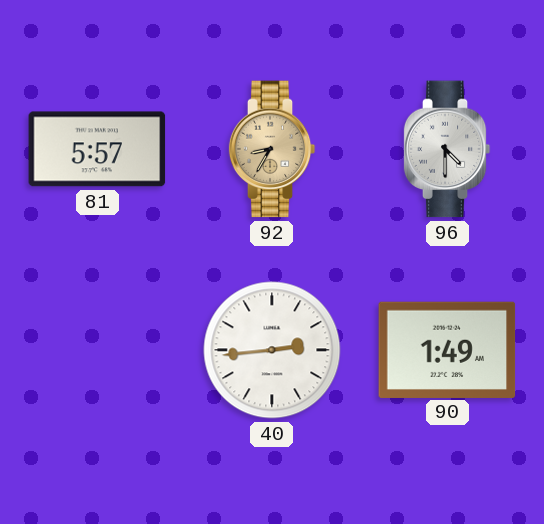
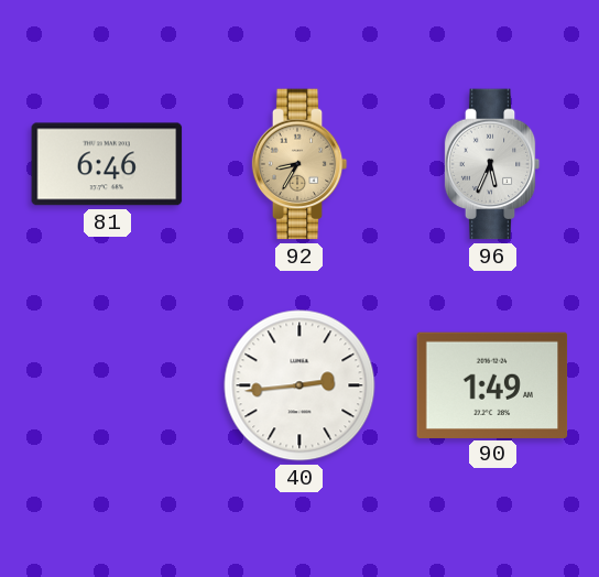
81: 5:57 -> 6:46
96: 4:30 -> 5:34
